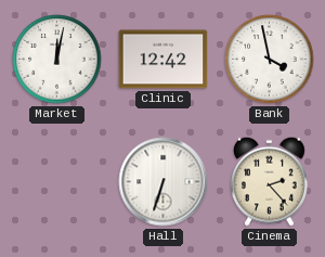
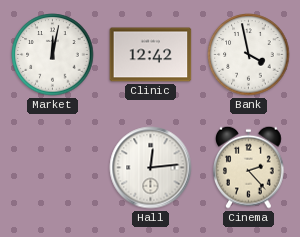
Hall: 6:33 -> 12:14
